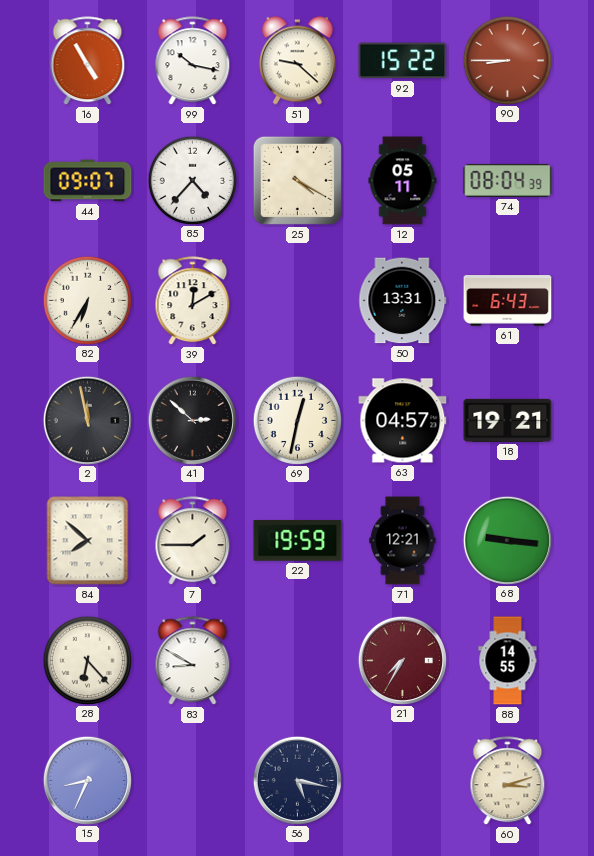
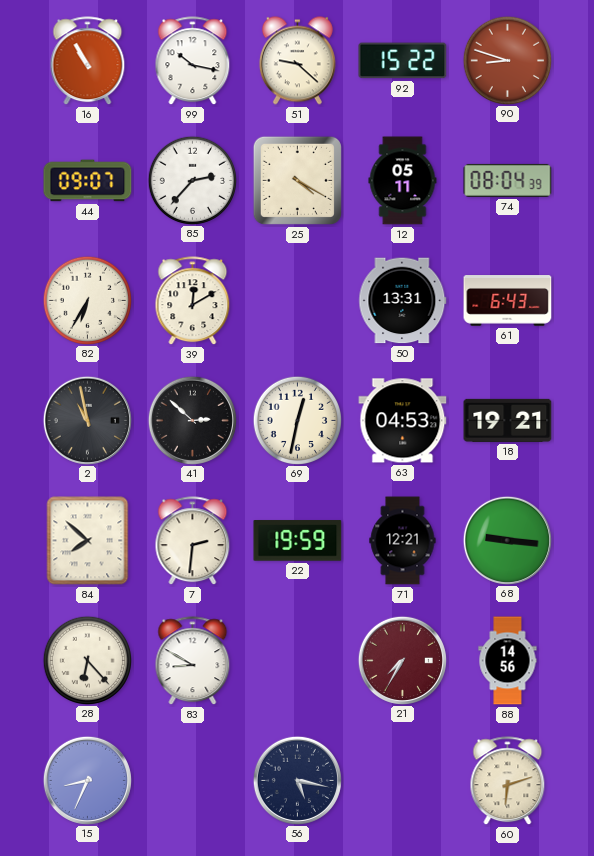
16: 4:55 -> 10:55
90: 8:45 -> 8:48
85: 4:37 -> 2:37
2: 11:58 -> 10:58
63: 04:57 -> 04:53
7: 1:45 -> 2:31
88: 14:55 -> 14:56
60: 3:12 -> 6:12
